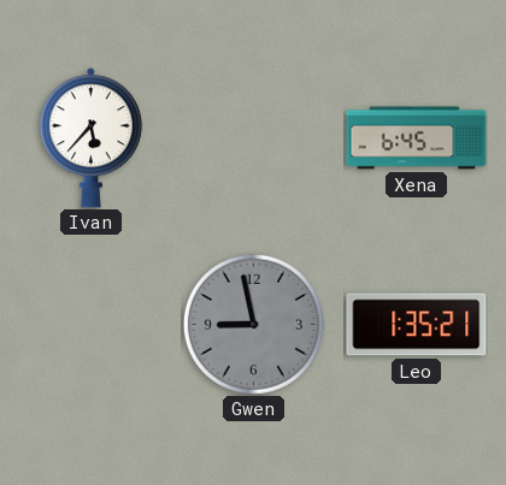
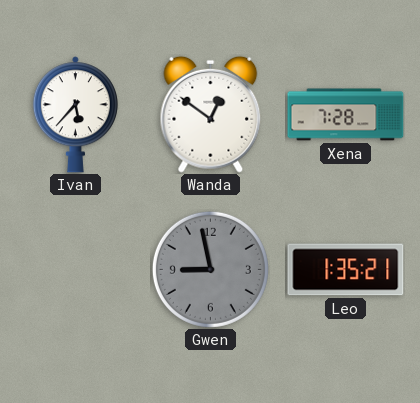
Wanda: none -> 12:51
Xena: 6:45 -> 7:28
